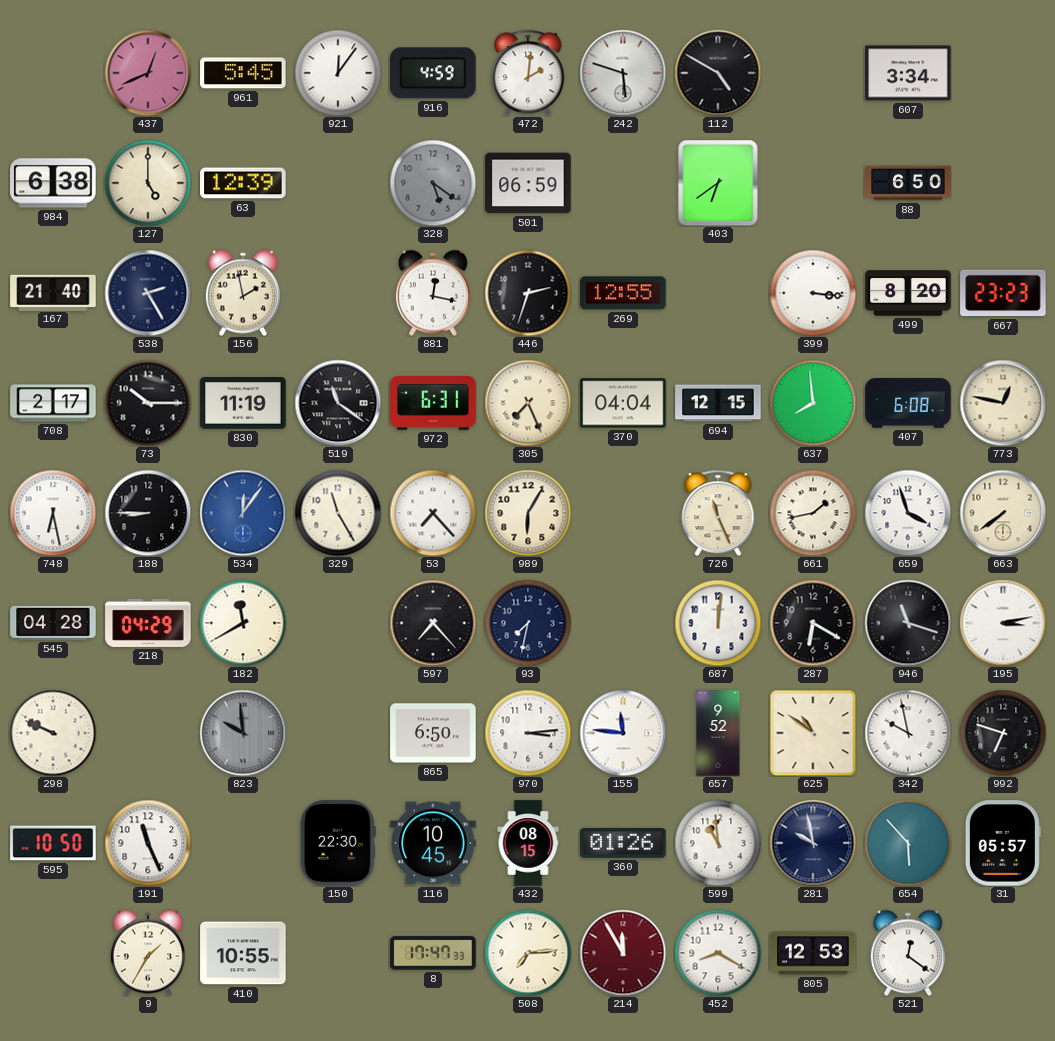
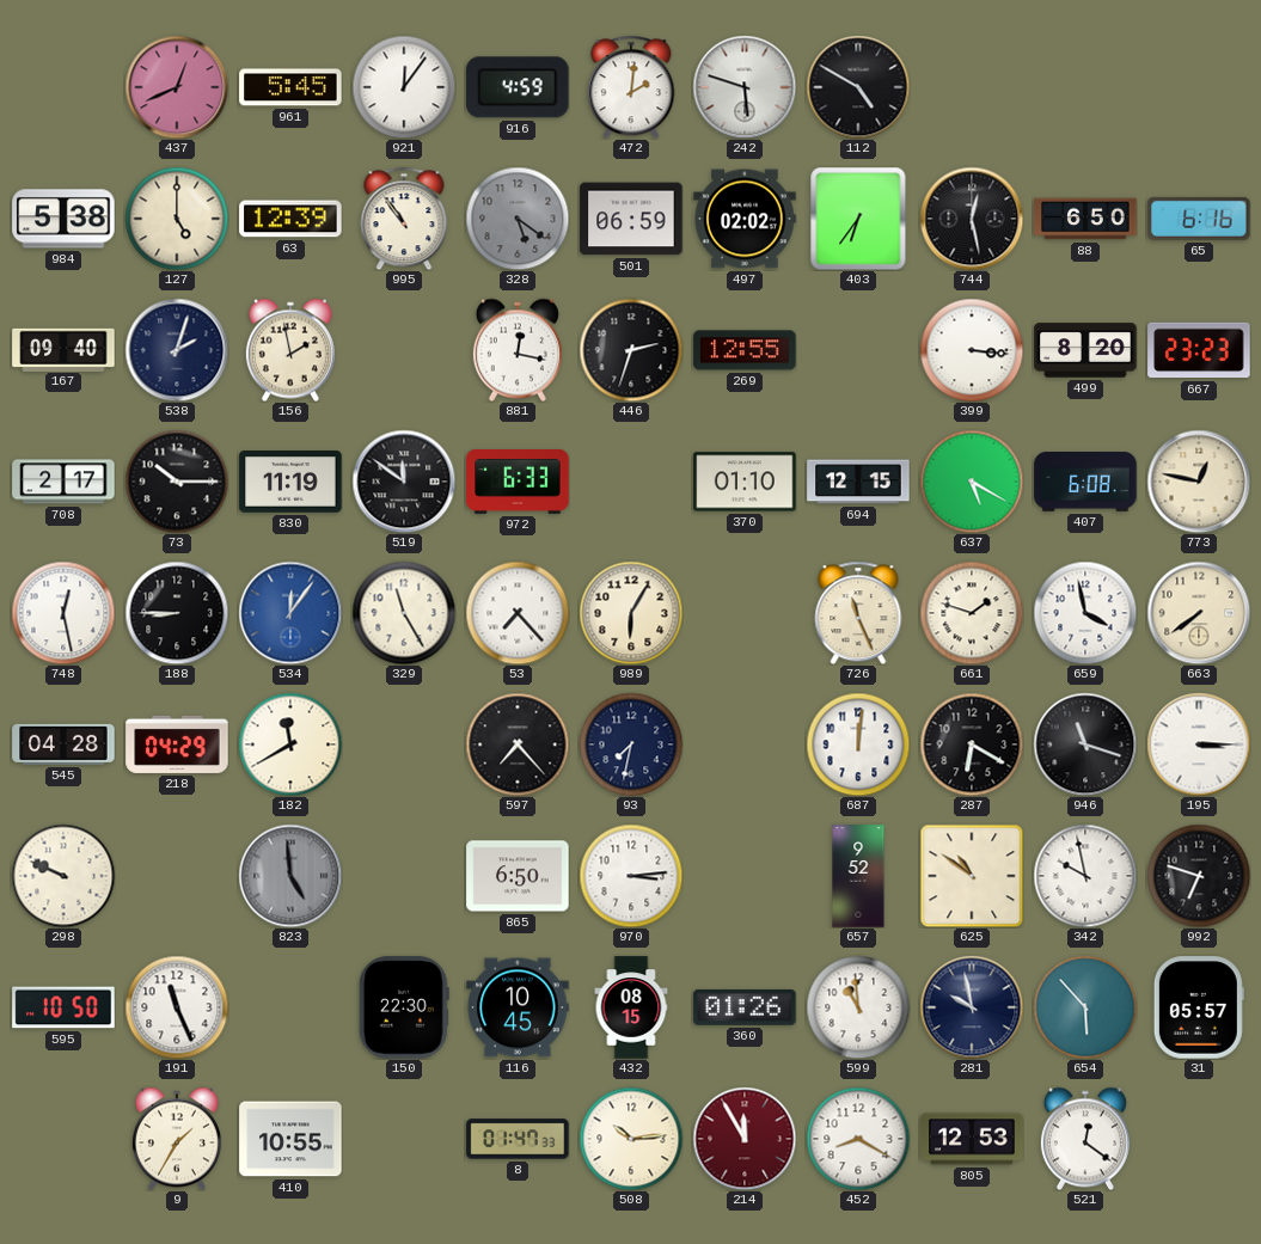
607: 3:34 -> none
984: 6:38 -> 5:38
995: none -> 10:54
497: none -> 02:02
403: 6:39 -> 6:36
744: none -> 12:28
65: none -> 6:16
167: 21:40 -> 09:40
538: 2:25 -> 2:03
519: 11:21 -> 11:51
972: 6:31 -> 6:33
305: 7:26 -> none
370: 04:04 -> 01:10
637: 7:59 -> 5:20
748: 6:28 -> 12:28
661: 1:43 -> 1:48
659: 3:57 -> 3:58
195: 3:13 -> 3:15
823: 9:59 -> 4:59
155: 11:46 -> none
8: 17:47 -> 01:47
508: 7:14 -> 10:14
